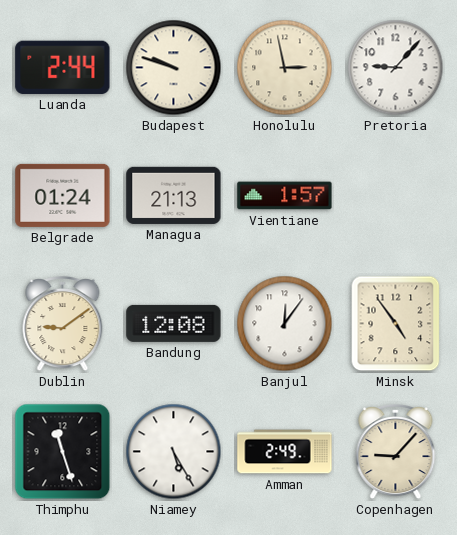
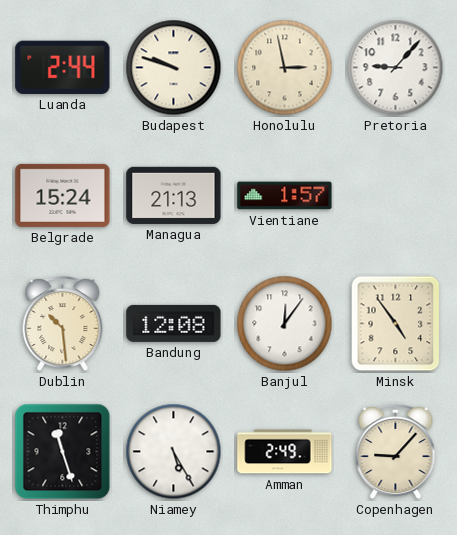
Belgrade: 01:24 -> 15:24
Dublin: 9:09 -> 10:29
